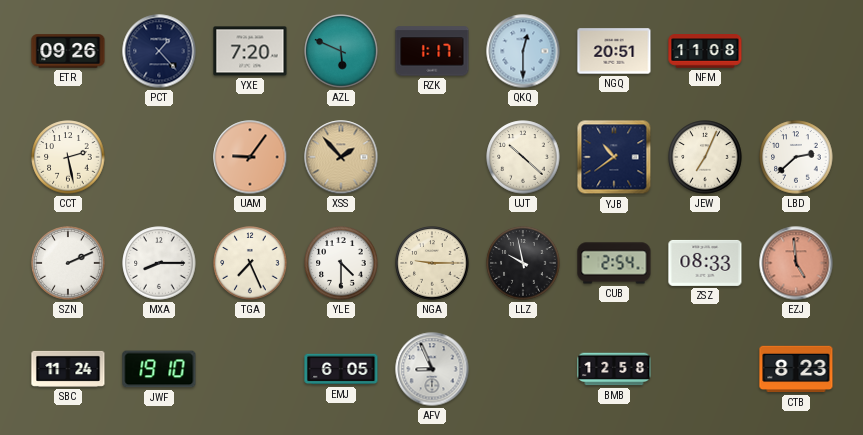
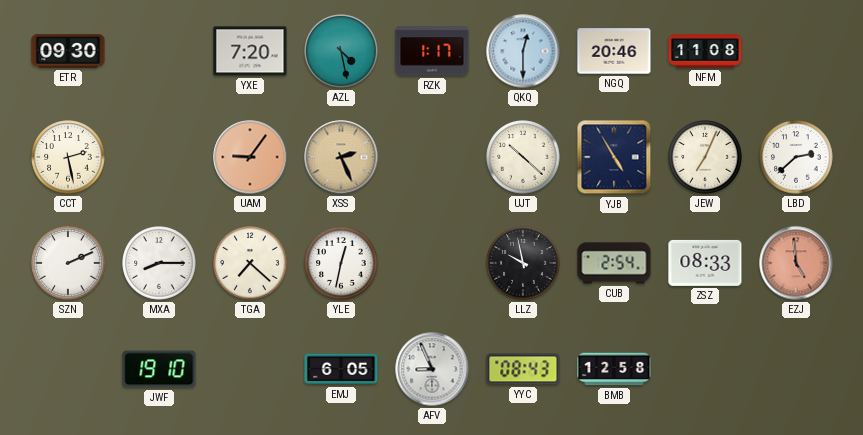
ETR: 09:26 -> 09:30
PCT: 1:23 -> none
AZL: 5:49 -> 4:28
NGQ: 20:51 -> 20:46
XSS: 1:53 -> 2:26
YJB: 10:39 -> 4:55
TGA: 7:26 -> 7:22
YLE: 4:30 -> 12:32
NGA: 9:15 -> none
SBC: 11:24 -> none
YYC: none -> 08:43
CTB: 8:23 -> none
